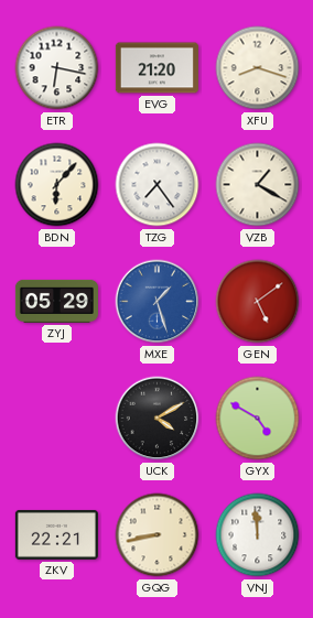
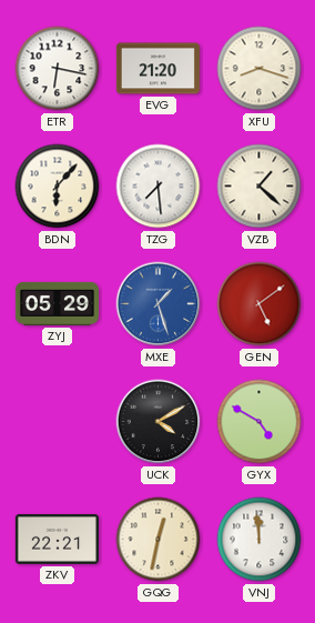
TZG: 7:24 -> 7:29
VZB: 1:20 -> 1:22
GQG: 8:43 -> 12:32
